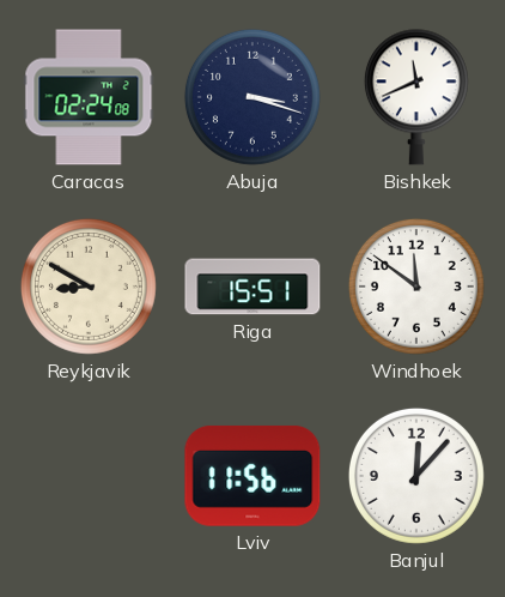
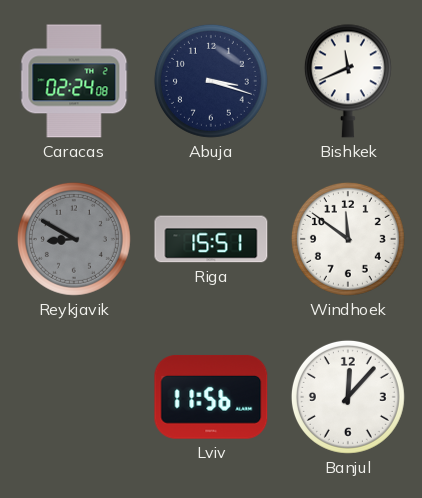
Reykjavik dial: cream -> grey
